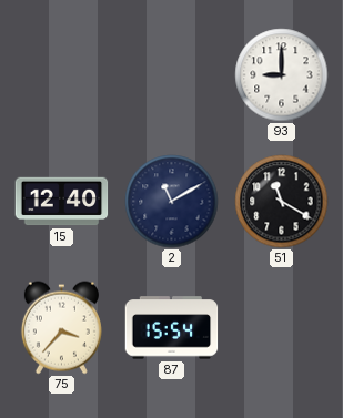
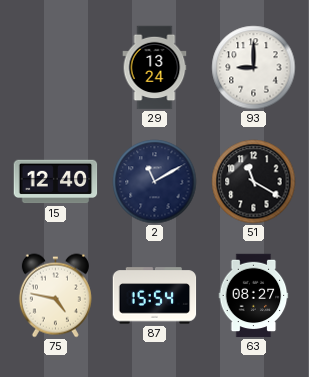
29: none -> 13:24
75: 3:37 -> 4:47
63: none -> 08:27
